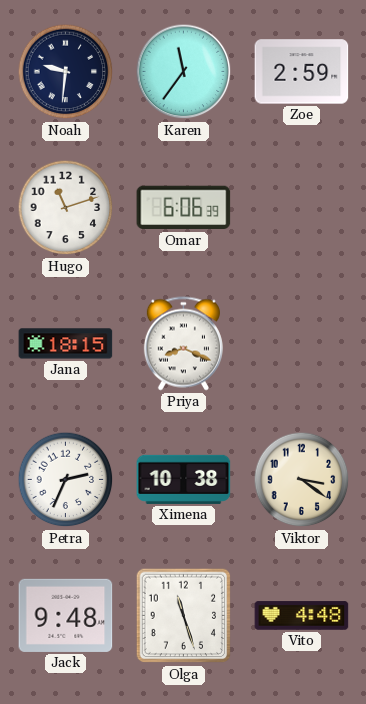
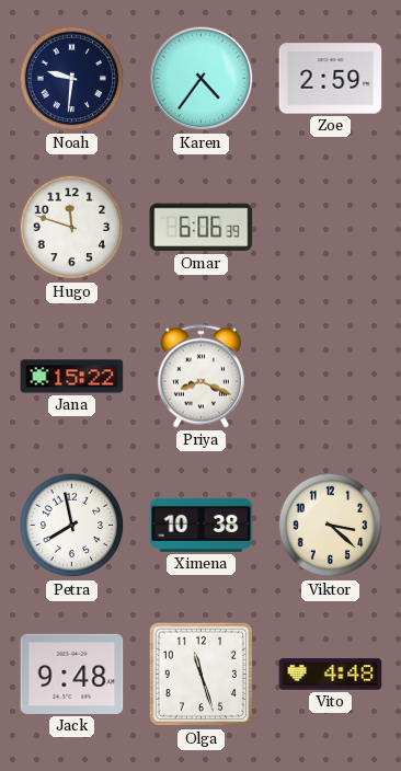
Karen: 11:36 -> 4:36
Hugo: 11:12 -> 11:48
Jana: 18:15 -> 15:22
Petra: 2:34 -> 7:58
Viktor: 3:21 -> 3:22
